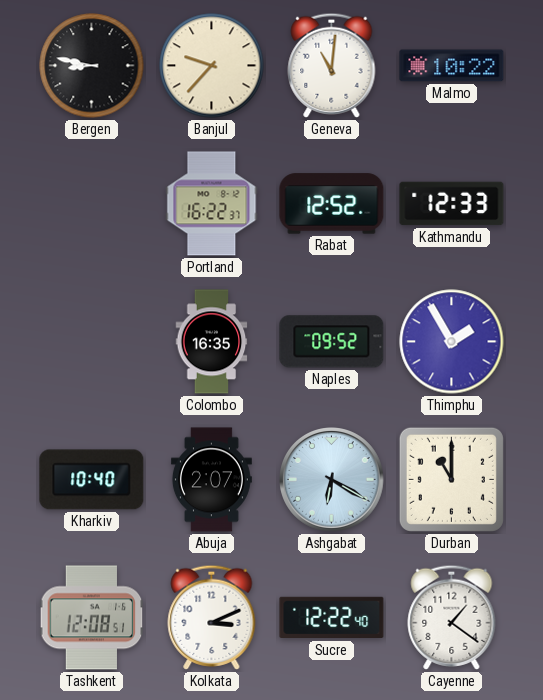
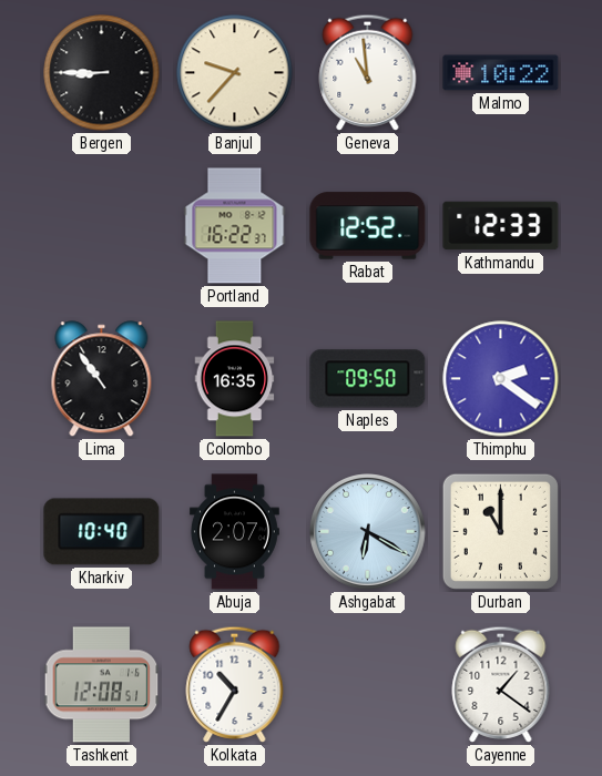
Bergen: 8:47 -> 8:45
Geneva: 11:01 -> 10:59
Lima: none -> 10:54
Naples: 09:52 -> 09:50
Thimphu: 1:55 -> 2:21
Kolkata: 3:11 -> 10:35
Sucre: 12:22 -> none
